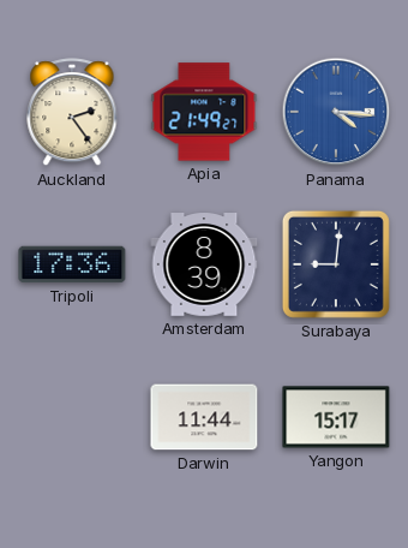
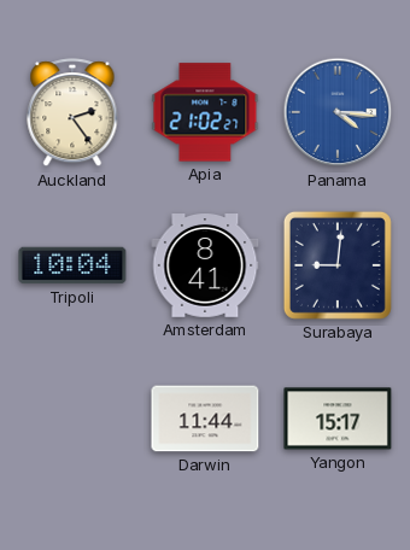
Apia: 21:49 -> 21:02
Tripoli: 17:36 -> 10:04
Amsterdam: 8:39 -> 8:41
